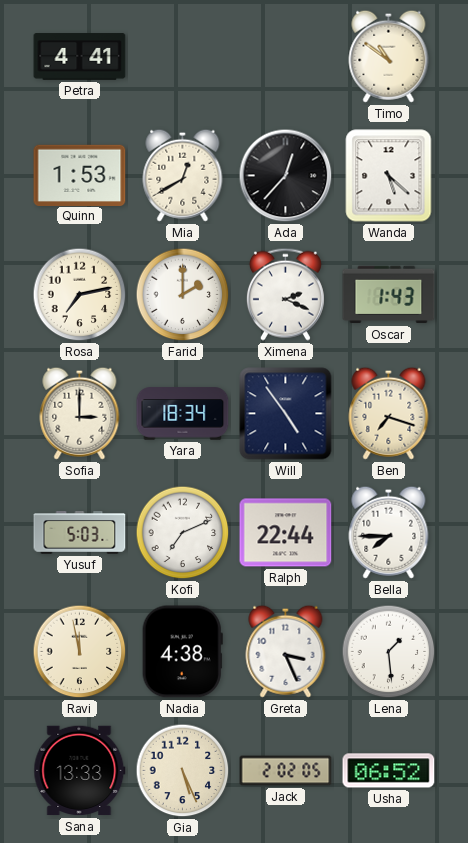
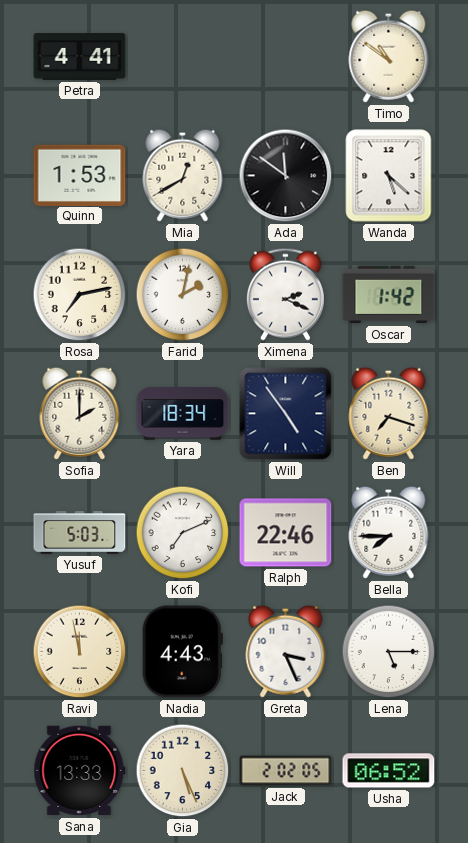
Ada: 12:37 -> 11:51
Farid: 2:00 -> 2:02
Oscar: 1:43 -> 1:42
Sofia: 3:00 -> 2:00
Ralph: 22:44 -> 22:46
Nadia: 4:38 -> 4:43
Lena: 1:29 -> 5:15
